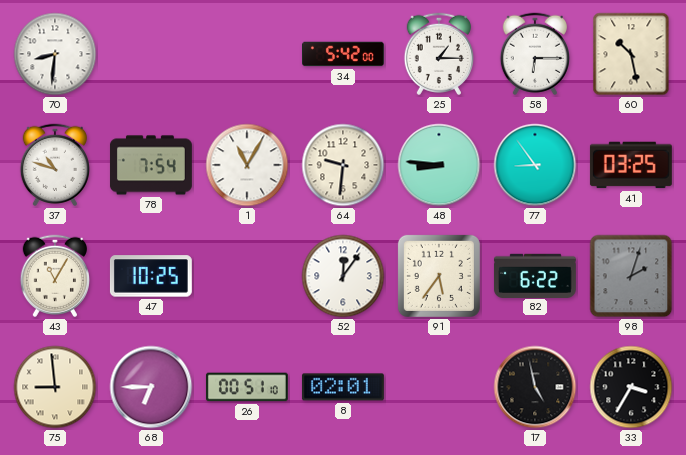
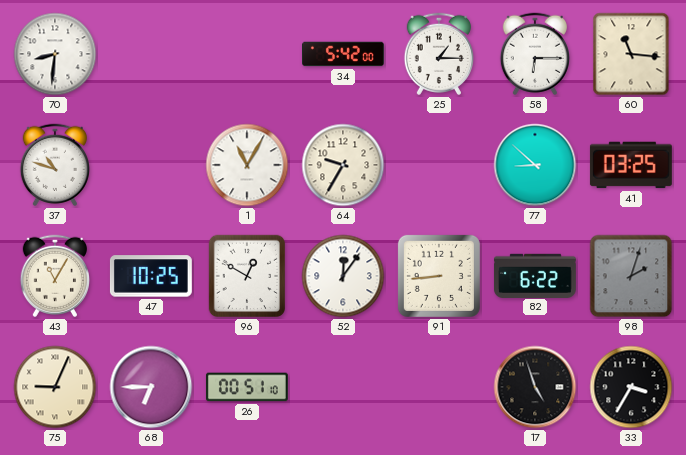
60: 10:28 -> 11:16
78: 7:54 -> none
64: 9:31 -> 9:35
48: 8:46 -> none
77: 8:54 -> 8:52
96: none -> 12:50
91: 5:36 -> 8:44
75: 8:59 -> 9:04
8: 02:01 -> none
17: 4:58 -> 4:57
